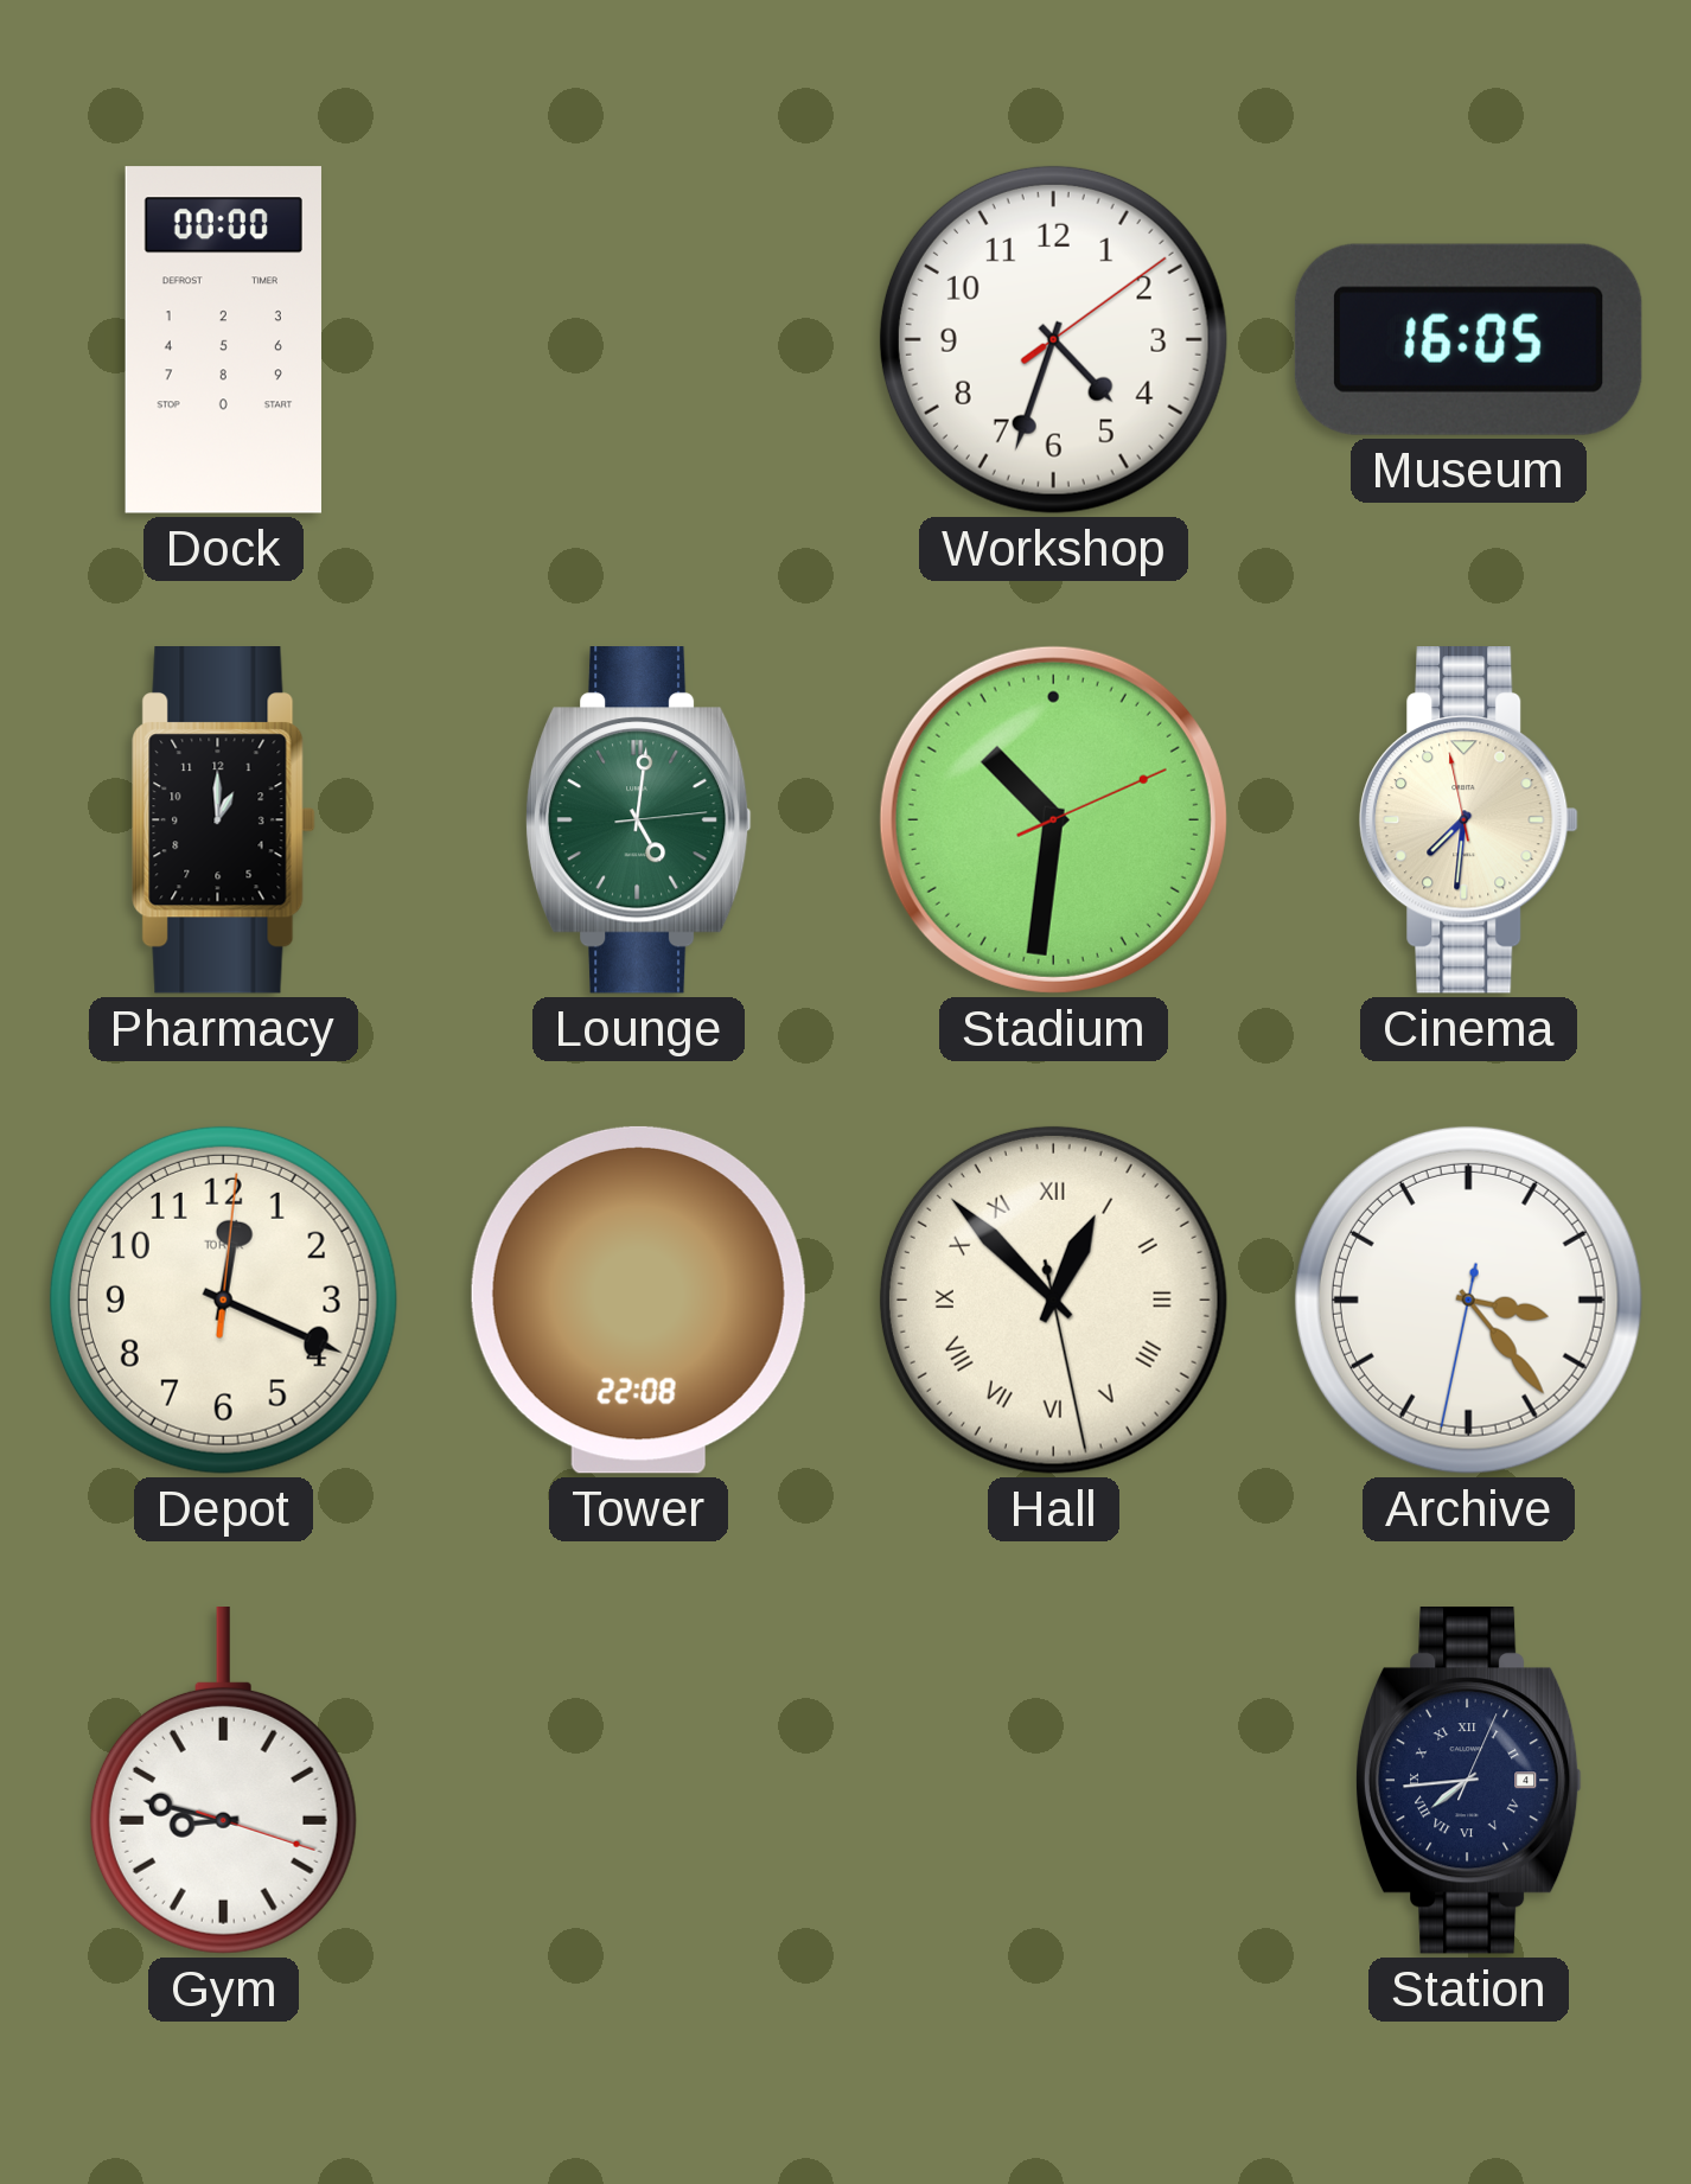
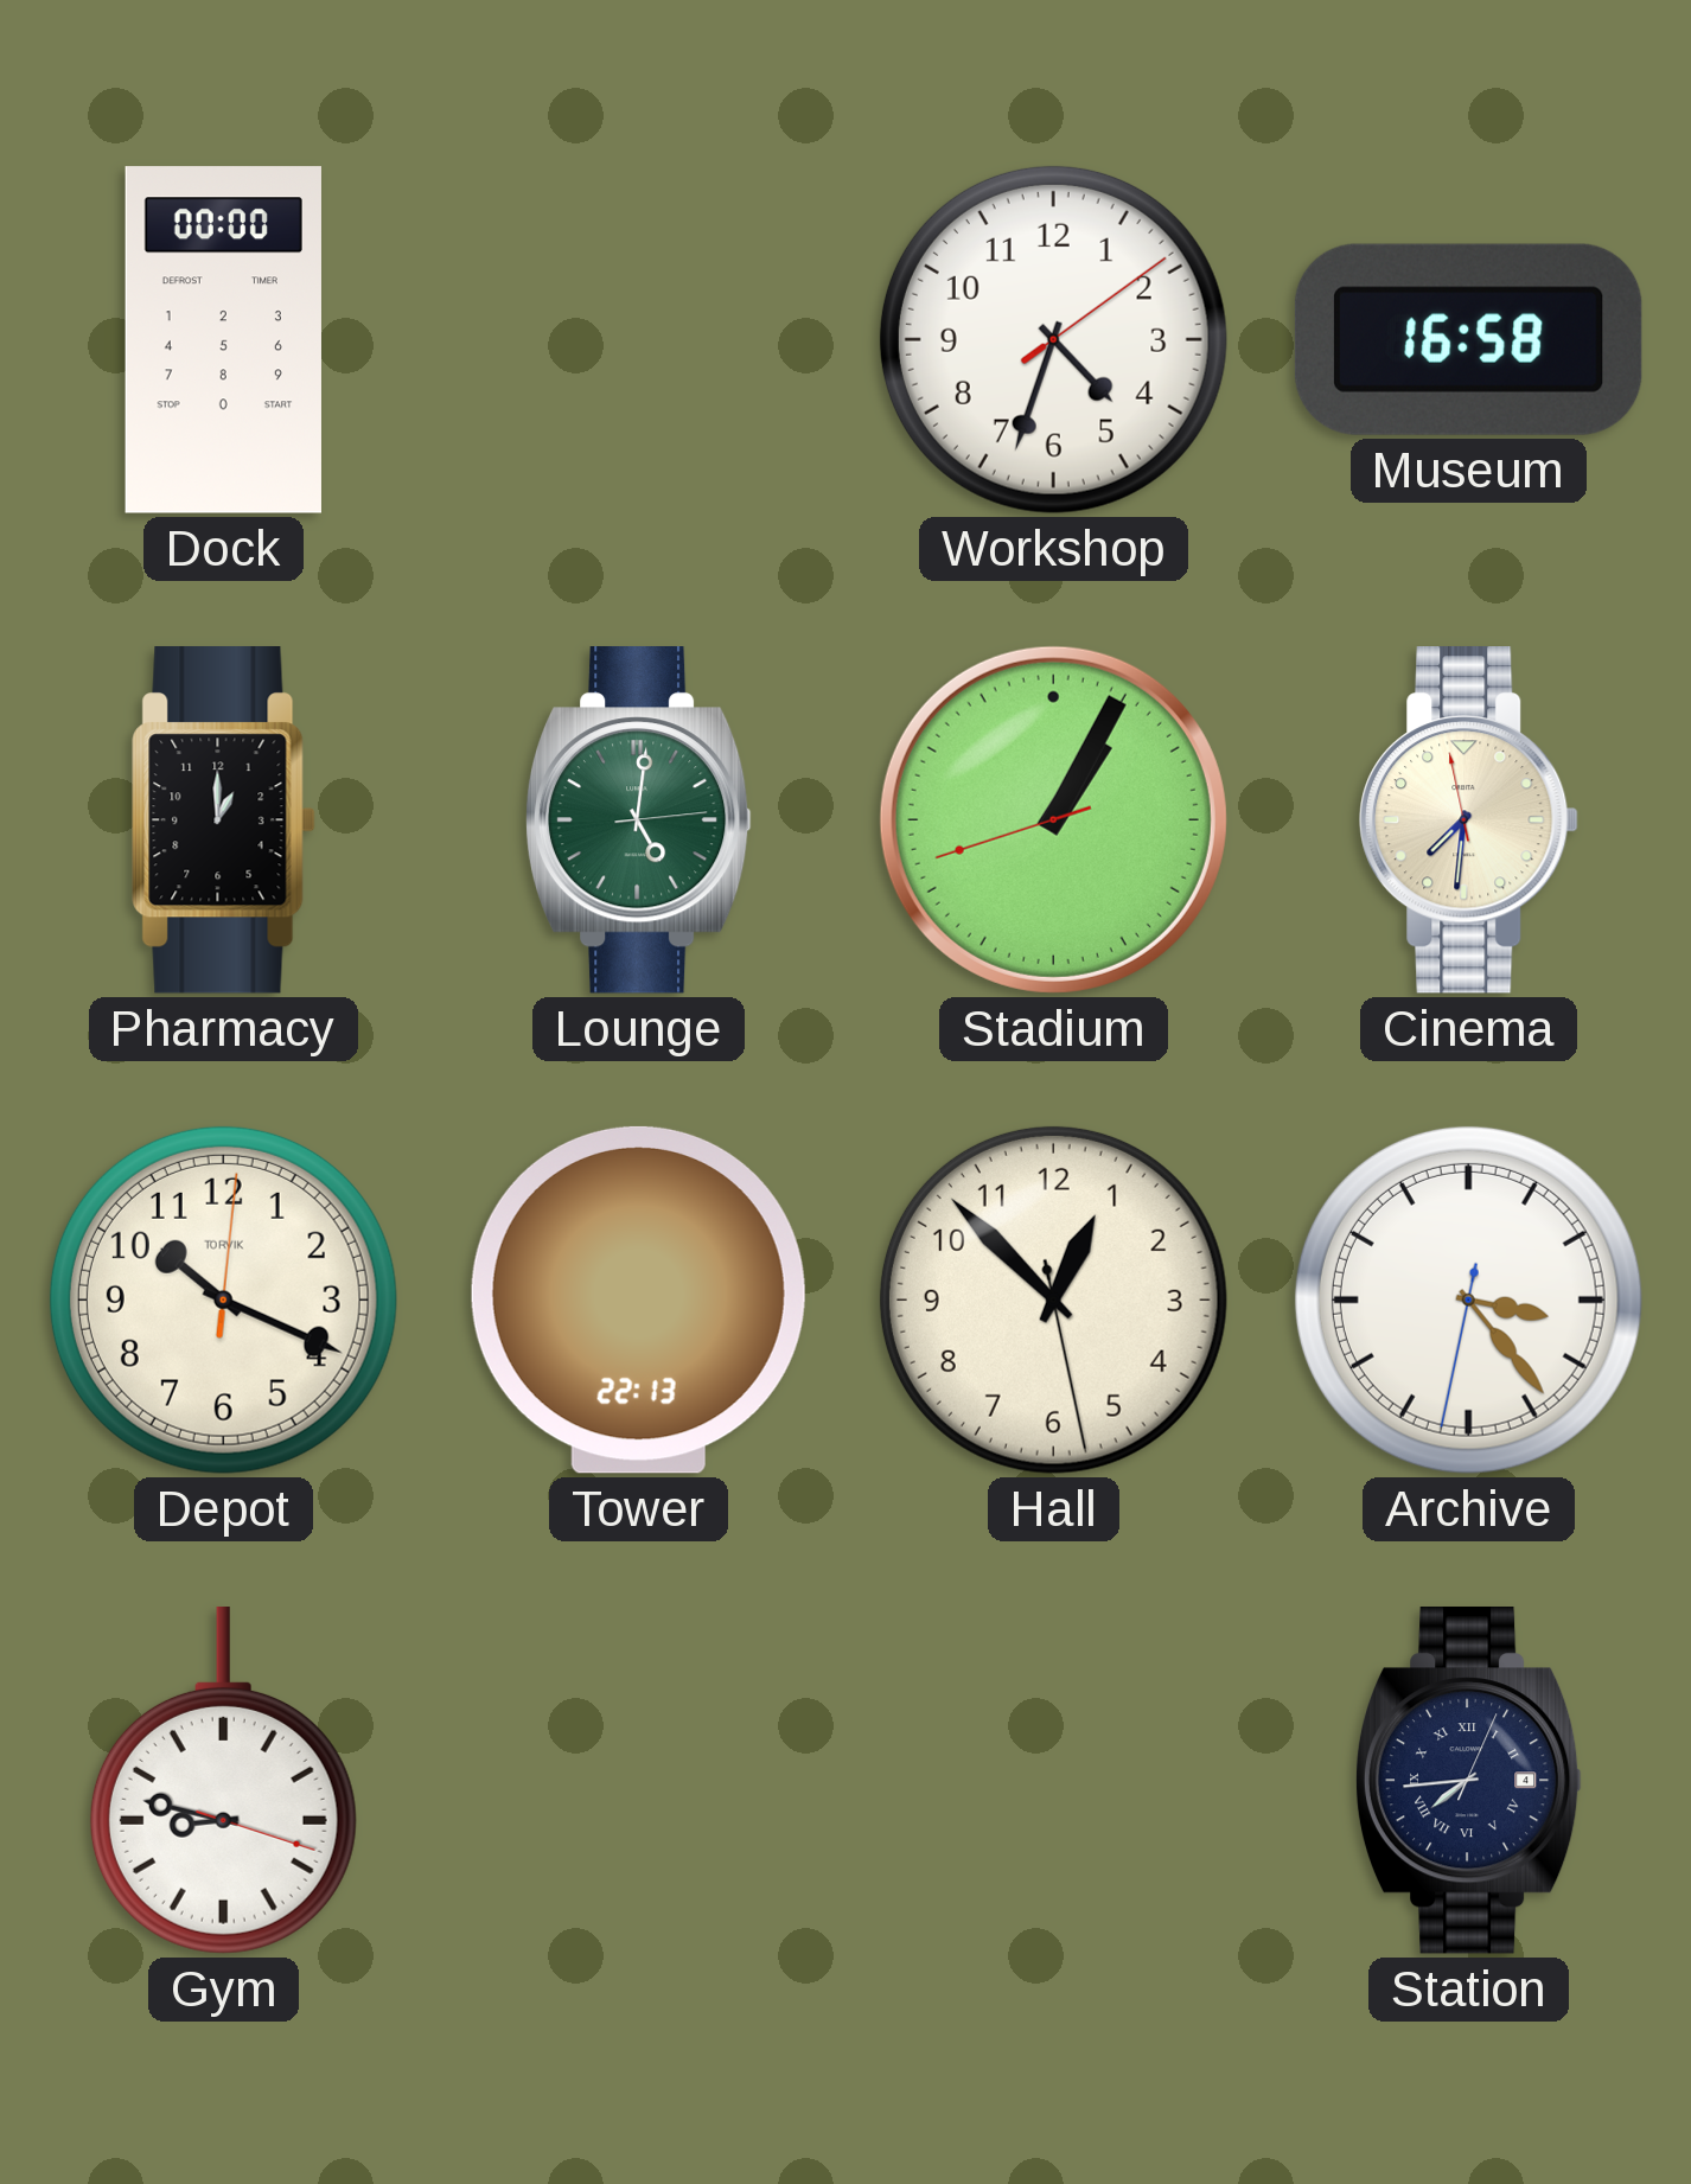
Museum: 16:05 -> 16:58
Stadium: 10:31 -> 1:04
Depot: 12:19 -> 10:19
Tower: 22:08 -> 22:13
Hall numerals: Roman -> Arabic
